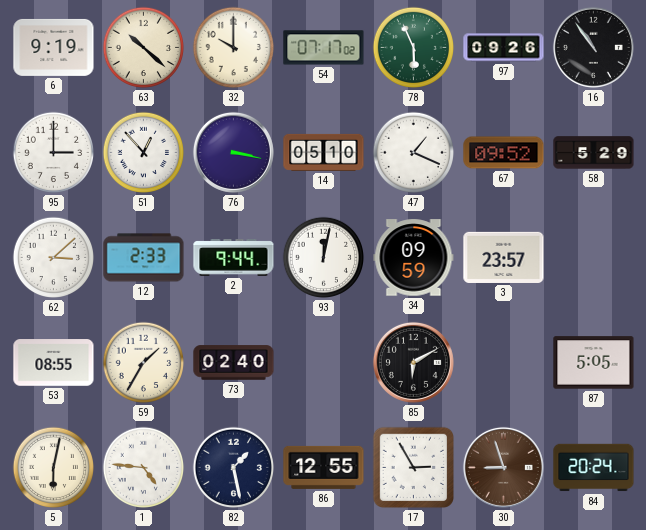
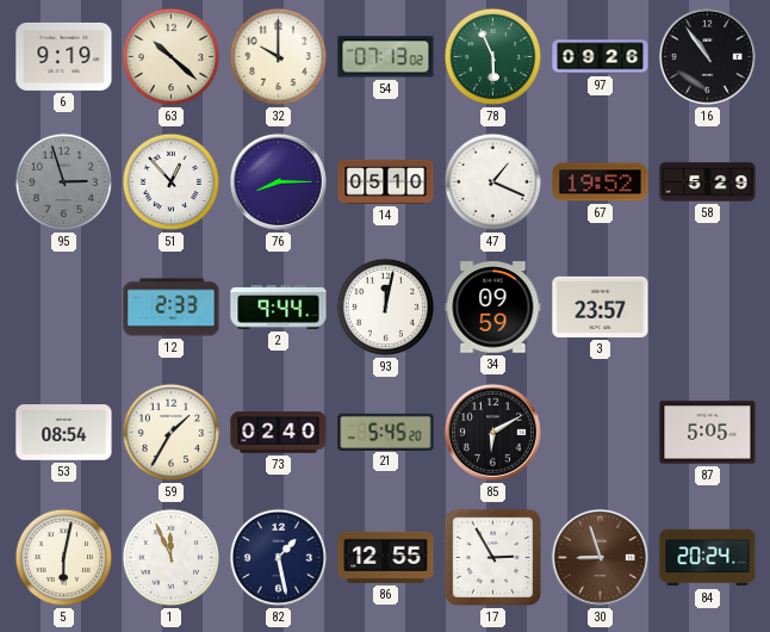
54: 07:17 -> 07:13
95: 3:00 -> 2:57
95 dial: white -> grey
76: 3:17 -> 8:15
67: 09:52 -> 19:52
62: 3:08 -> none
53: 08:55 -> 08:54
21: none -> 5:45
1: 4:46 -> 11:56
